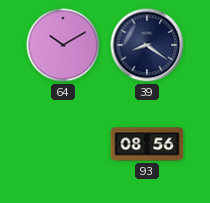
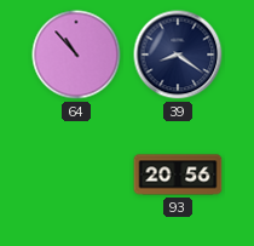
64: 10:10 -> 10:53
93: 08:56 -> 20:56
